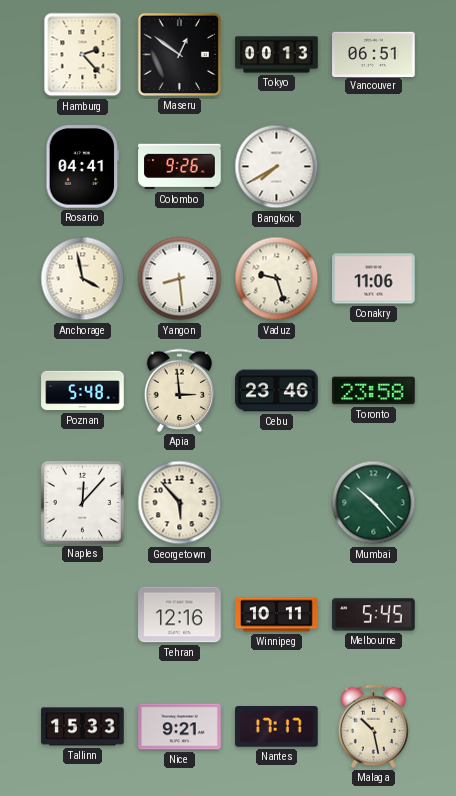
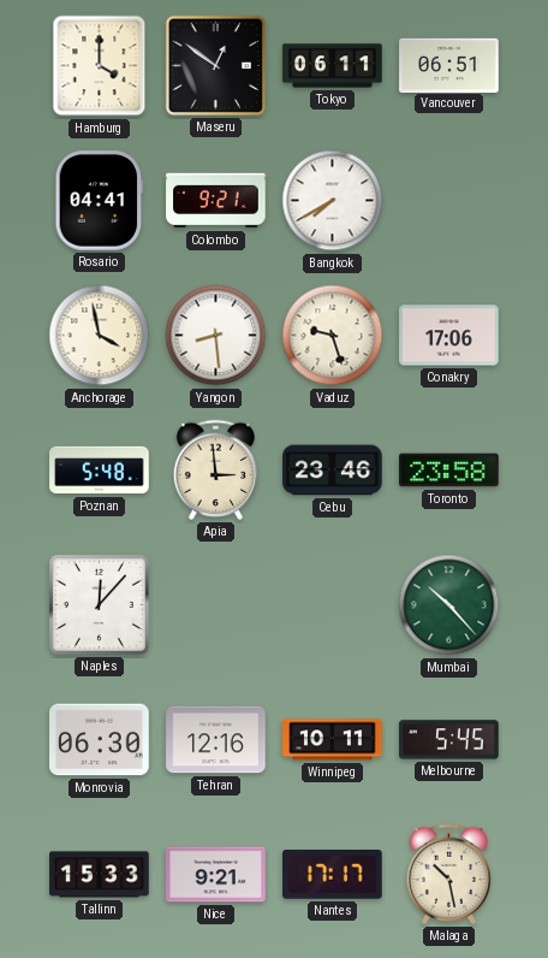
Hamburg: 2:23 -> 4:00
Tokyo: 00:13 -> 06:11
Colombo: 9:26 -> 9:21
Conakry: 11:06 -> 17:06
Georgetown: 5:53 -> none
Monrovia: none -> 06:30
